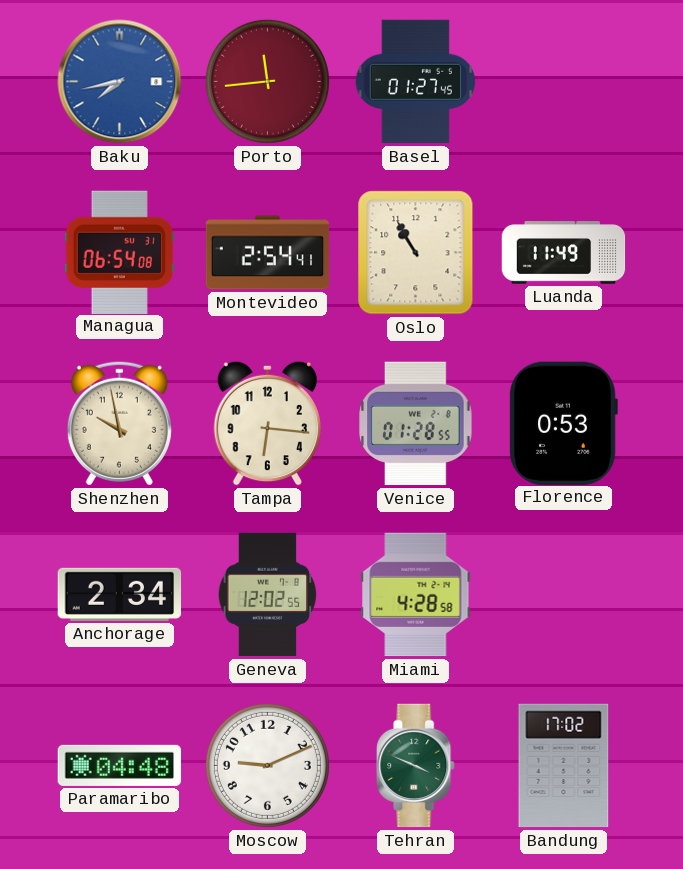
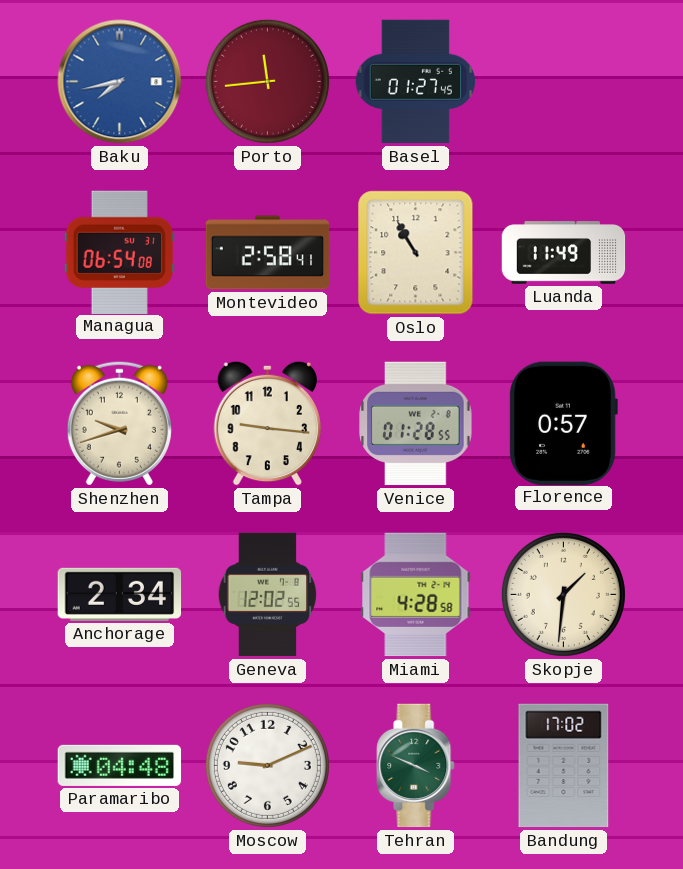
Montevideo: 2:54 -> 2:58
Shenzhen: 9:58 -> 9:42
Tampa: 6:16 -> 9:16
Florence: 0:53 -> 0:57
Skopje: none -> 1:31
